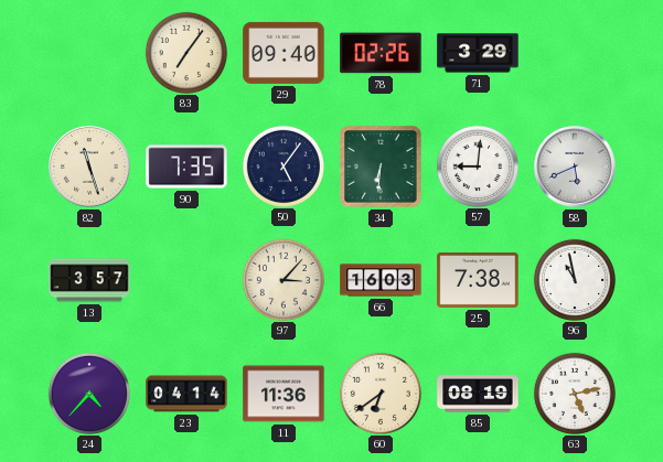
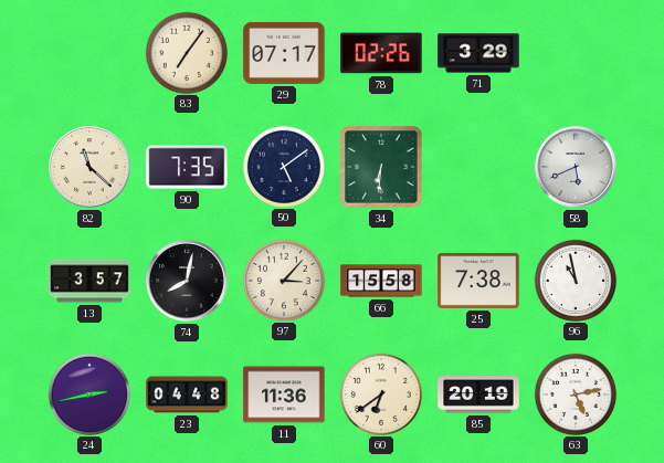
29: 09:40 -> 07:17
82: 11:27 -> 11:22
50: 5:06 -> 5:09
57: 9:01 -> none
74: none -> 8:02
66: 16:03 -> 15:58
24: 4:37 -> 2:43
23: 04:14 -> 04:48
85: 08:19 -> 20:19
